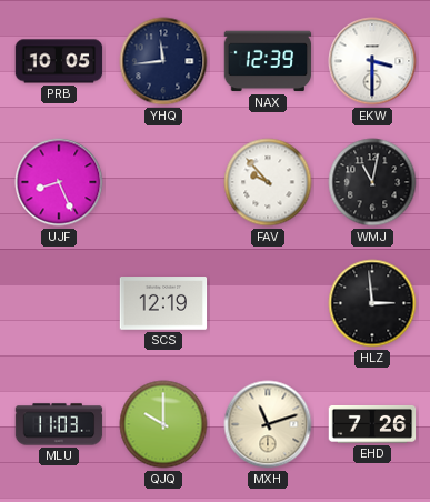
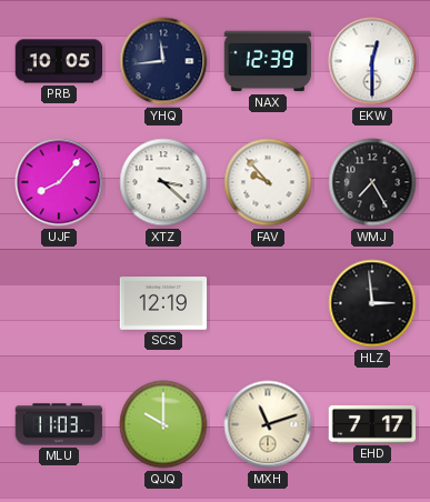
EKW: 3:30 -> 12:30
UJF: 8:26 -> 8:07
XTZ: none -> 3:22
WMJ: 11:02 -> 7:25
EHD: 7:26 -> 7:17
